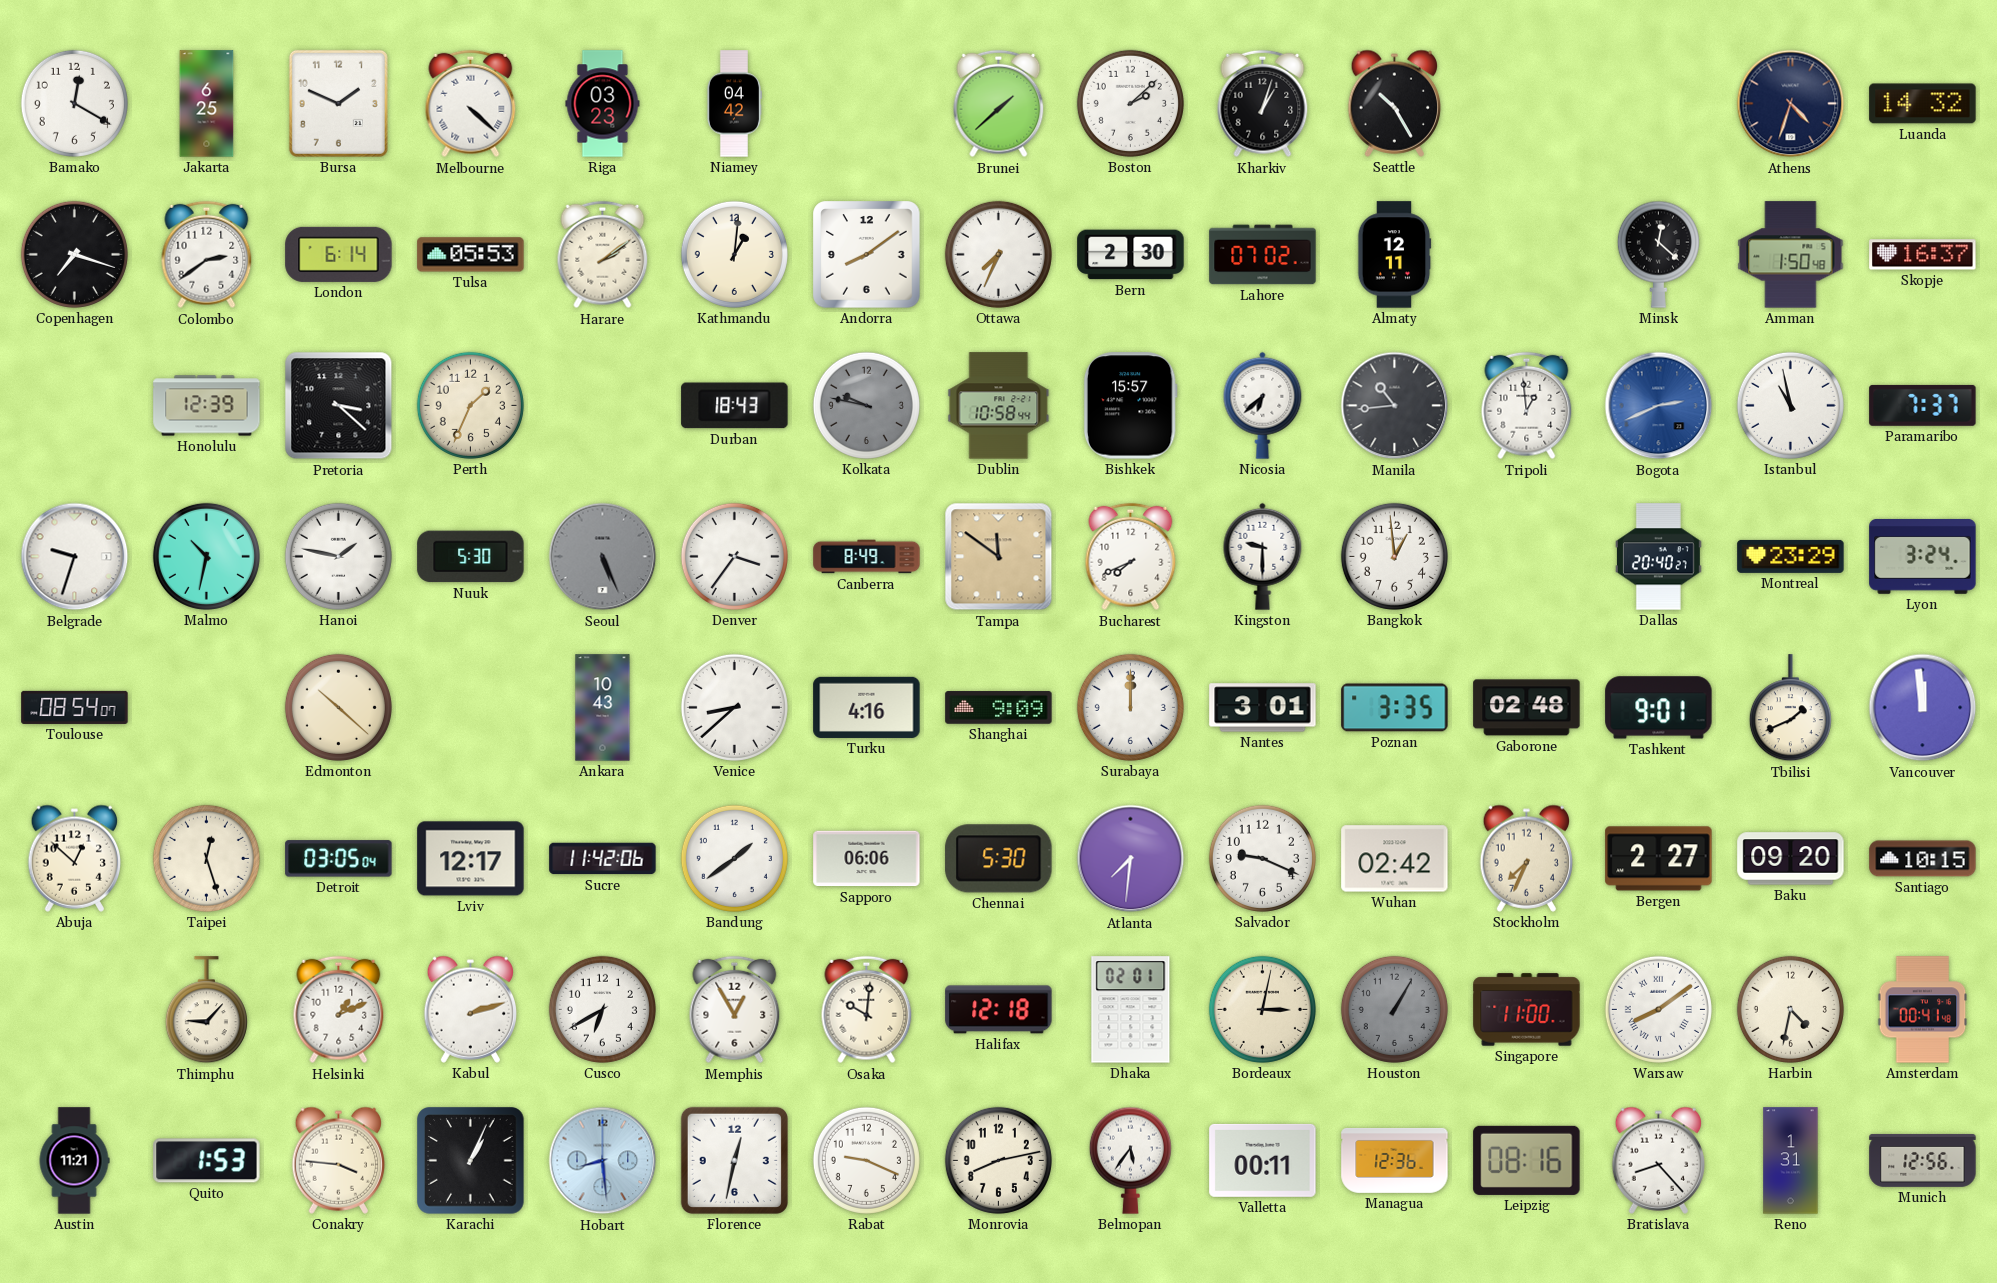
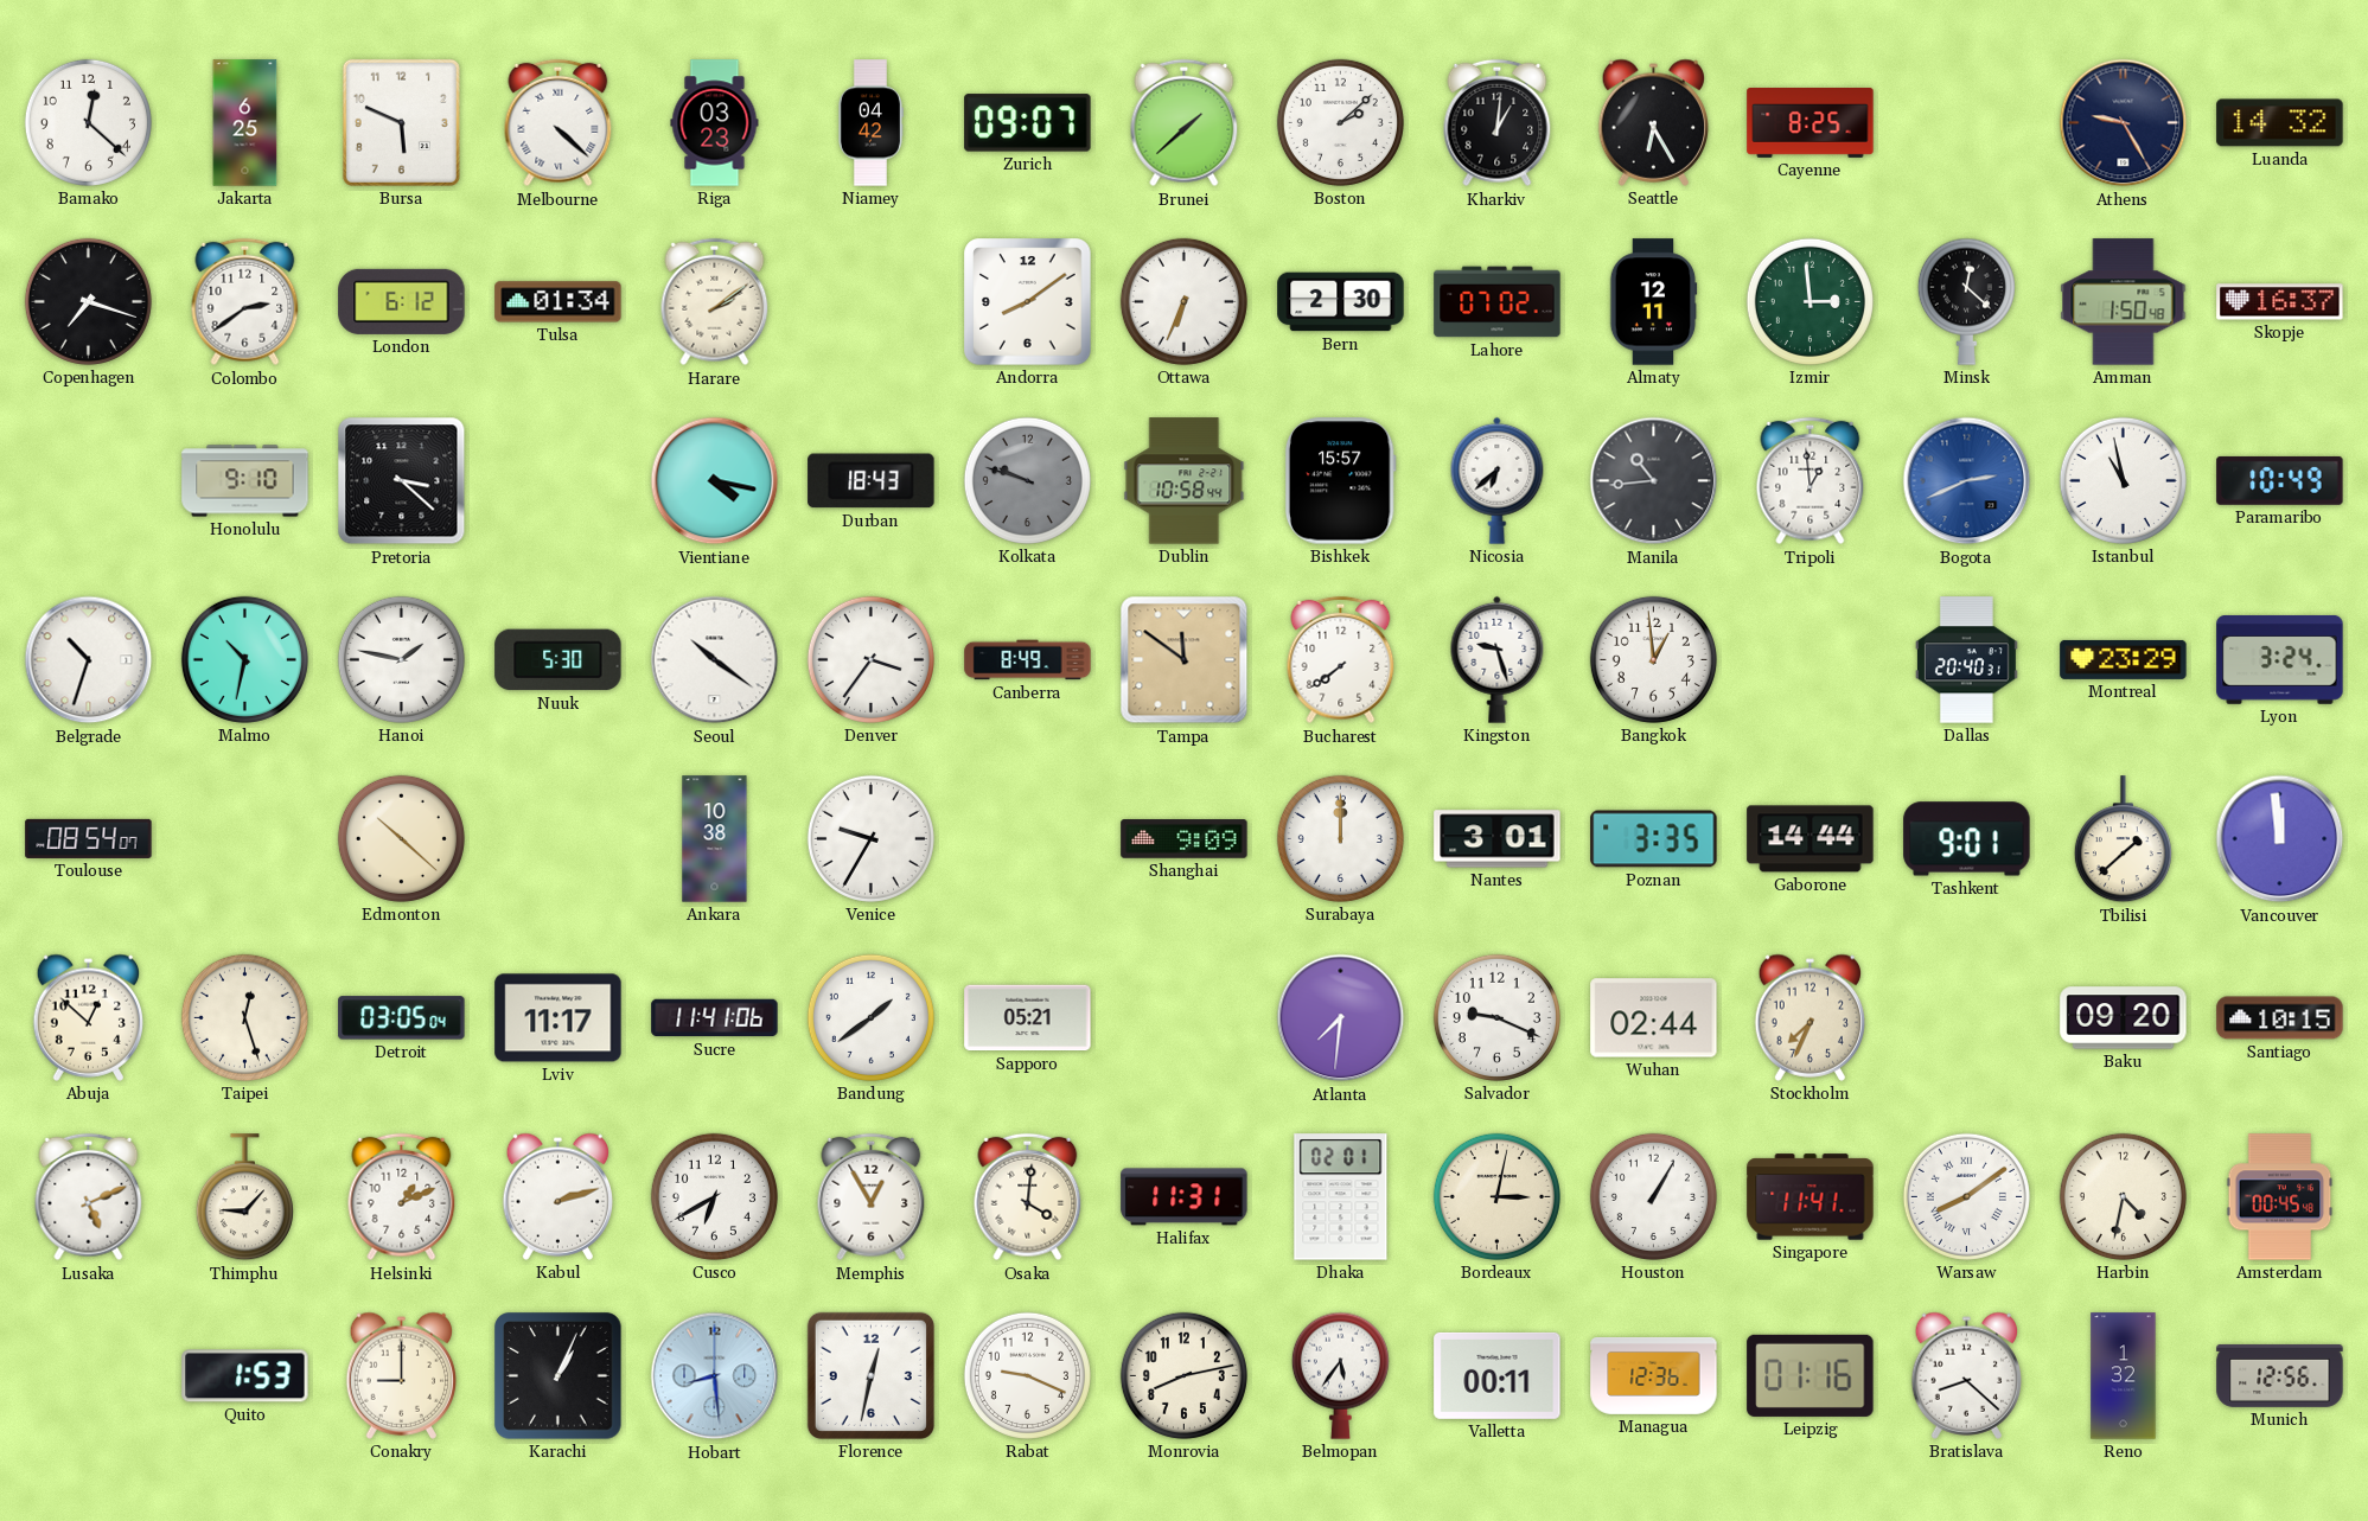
Bamako: 12:20 -> 12:22
Bursa: 1:49 -> 5:49
Zurich: none -> 09:07
Kharkiv: 1:03 -> 1:01
Seattle: 10:25 -> 6:25
Cayenne: none -> 8:25
Athens: 4:33 -> 9:25
London: 6:14 -> 6:12
Tulsa: 05:53 -> 01:34
Kathmandu: 1:01 -> none
Ottawa: 7:34 -> 6:34
Izmir: none -> 2:59
Honolulu: 12:39 -> 9:10
Perth: 1:34 -> none
Vientiane: none -> 4:17
Kolkata: 9:47 -> 9:48
Paramaribo: 7:37 -> 10:49
Belgrade: 9:33 -> 10:33
Seoul: 5:26 -> 10:21
Seoul dial: grey -> white
Bucharest: 7:41 -> 7:39
Kingston: 9:30 -> 9:27
Dallas: 20:40:27 -> 20:40:31
Ankara: 10:43 -> 10:38
Venice: 8:38 -> 9:35
Turku: 4:16 -> none
Gaborone: 02:48 -> 14:44
Tbilisi: 1:41 -> 1:38
Lviv: 12:17 -> 11:17
Sucre: 11:42 -> 11:41
Sapporo: 06:06 -> 05:21
Chennai: 5:30 -> none
Wuhan: 02:42 -> 02:44
Bergen: 2:27 -> none
Lusaka: none -> 5:11
Osaka: 10:01 -> 4:01
Halifax: 12:18 -> 11:31
Houston dial: grey -> white
Singapore: 11:00 -> 11:41
Amsterdam: 00:41 -> 00:45
Austin: 11:21 -> none
Conakry: 3:46 -> 9:00
Leipzig: 08:16 -> 01:16
Bratislava: 8:23 -> 8:22
Reno: 1:31 -> 1:32
